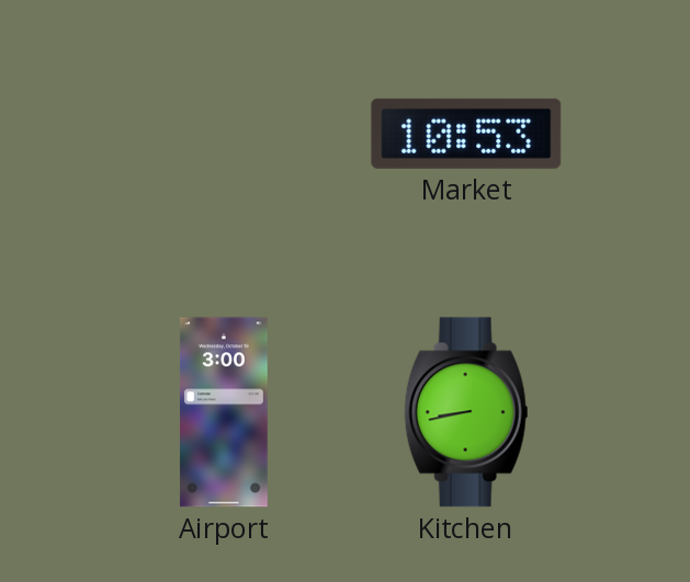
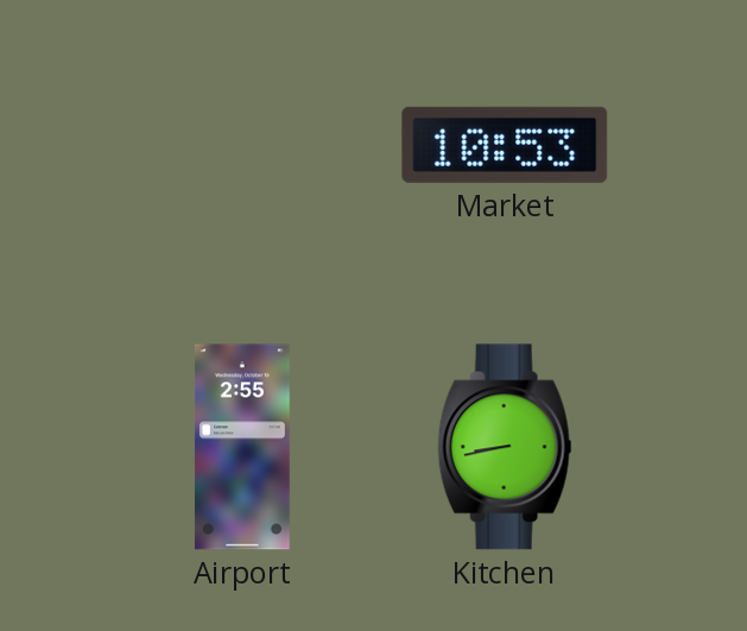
Airport: 3:00 -> 2:55
